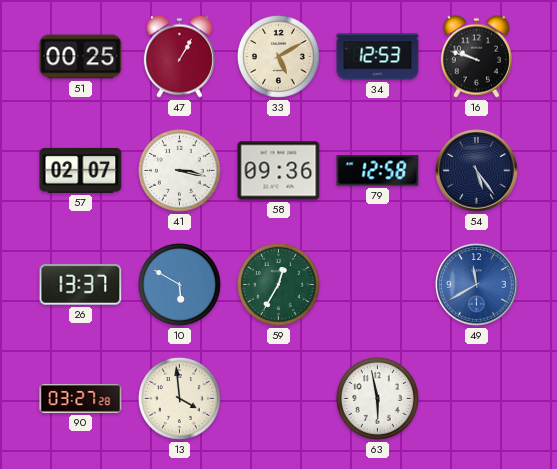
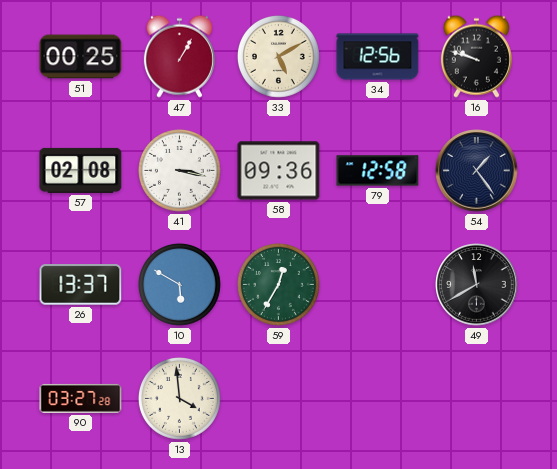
34: 12:53 -> 12:56
57: 02:07 -> 02:08
54: 5:24 -> 1:24
49 dial: blue -> black
63: 5:58 -> none
